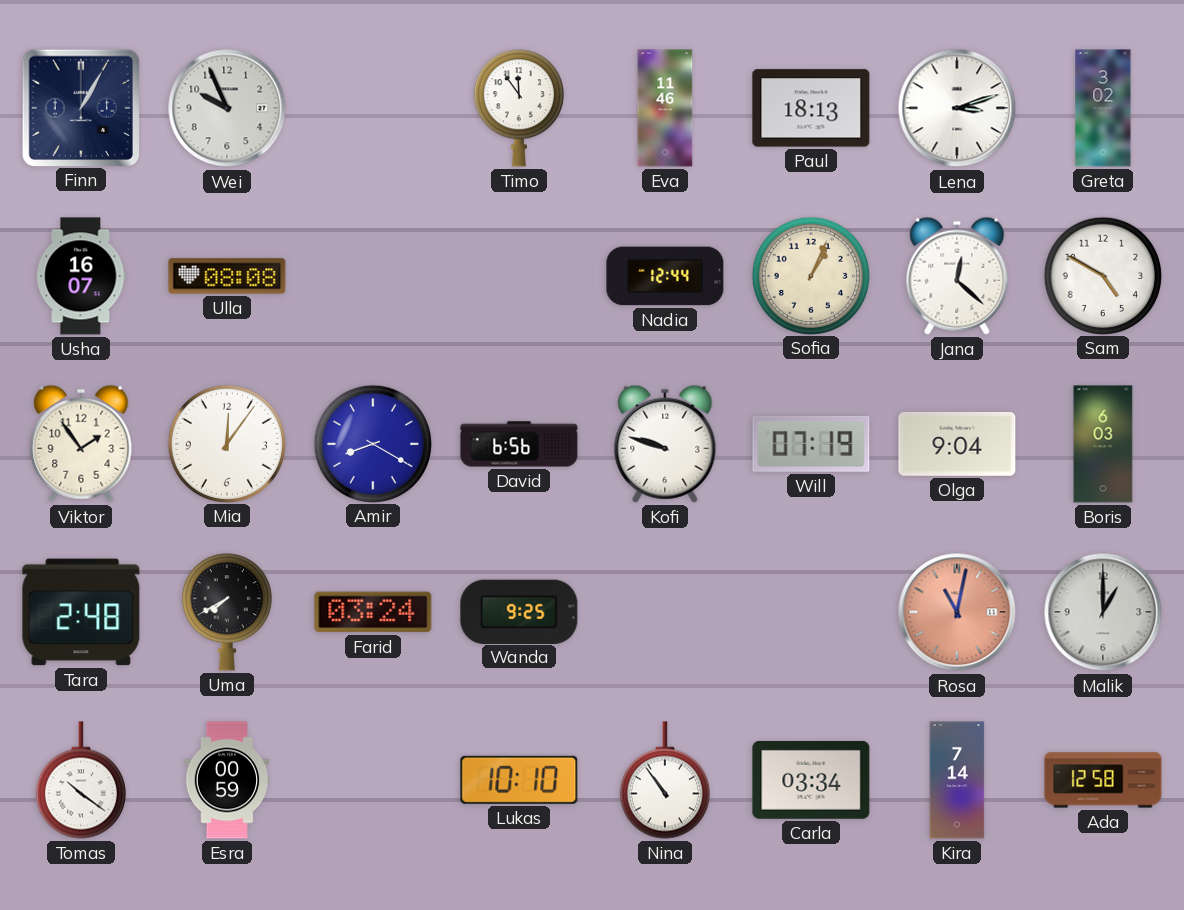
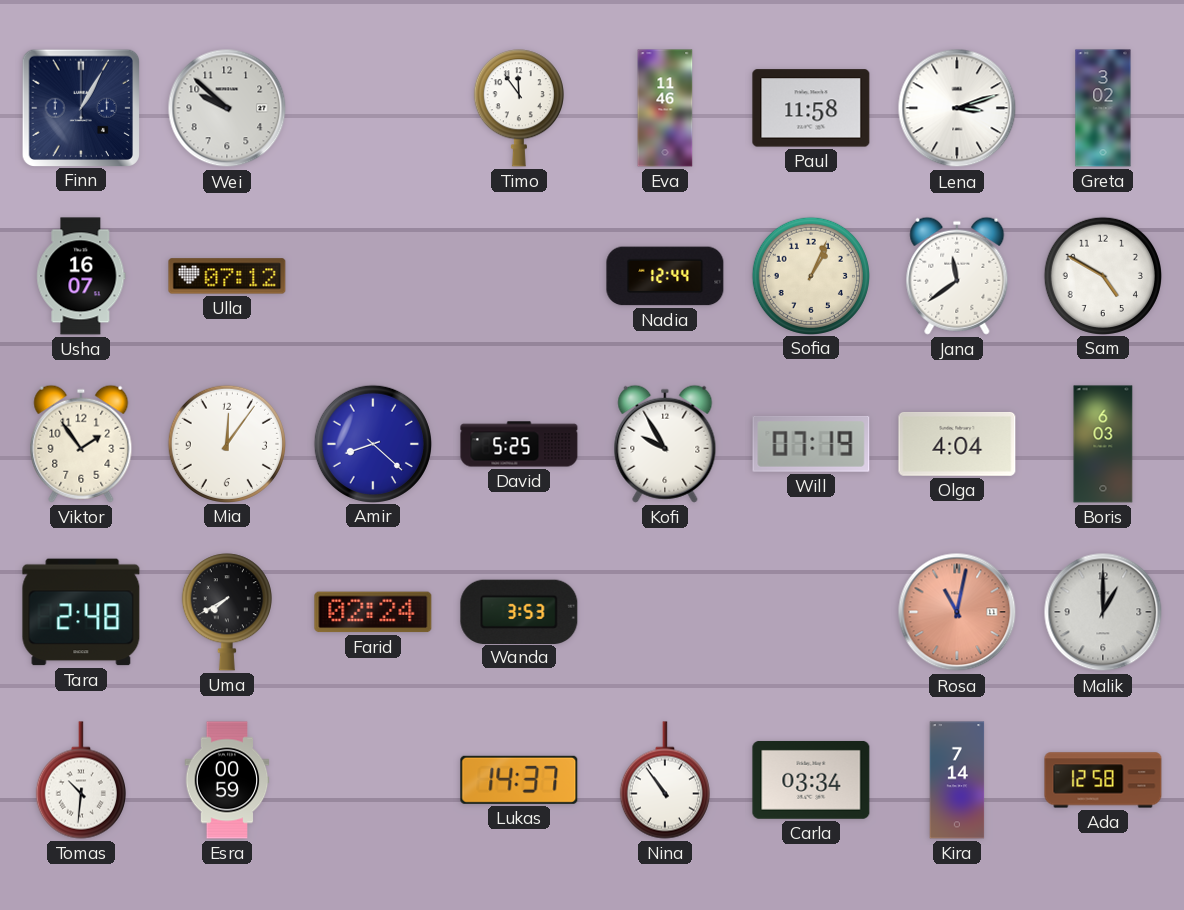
Wei: 9:56 -> 9:52
Paul: 18:13 -> 11:58
Ulla: 08:08 -> 07:12
Jana: 12:22 -> 11:39
Amir: 8:20 -> 8:22
David: 6:56 -> 5:25
Kofi: 9:48 -> 9:55
Olga: 9:04 -> 4:04
Farid: 03:24 -> 02:24
Wanda: 9:25 -> 3:53
Tomas: 10:21 -> 10:31
Lukas: 10:10 -> 14:37
